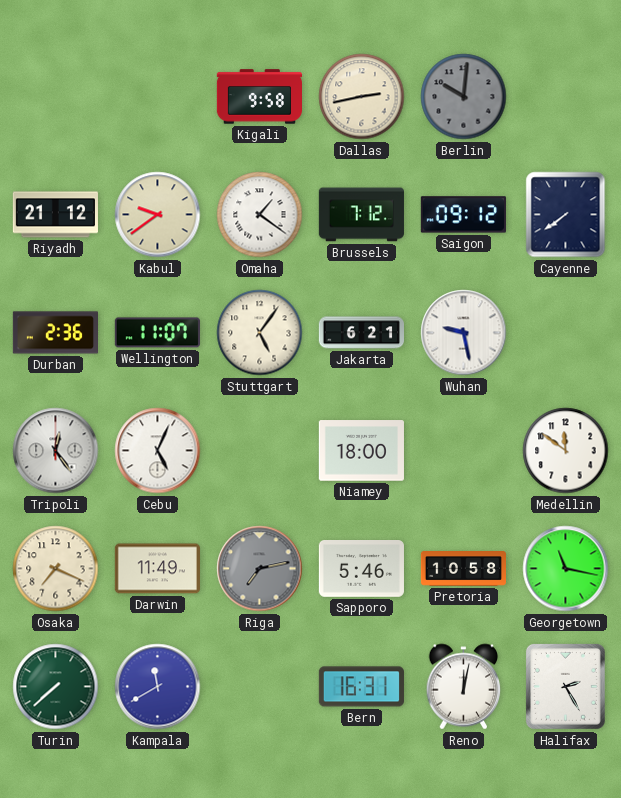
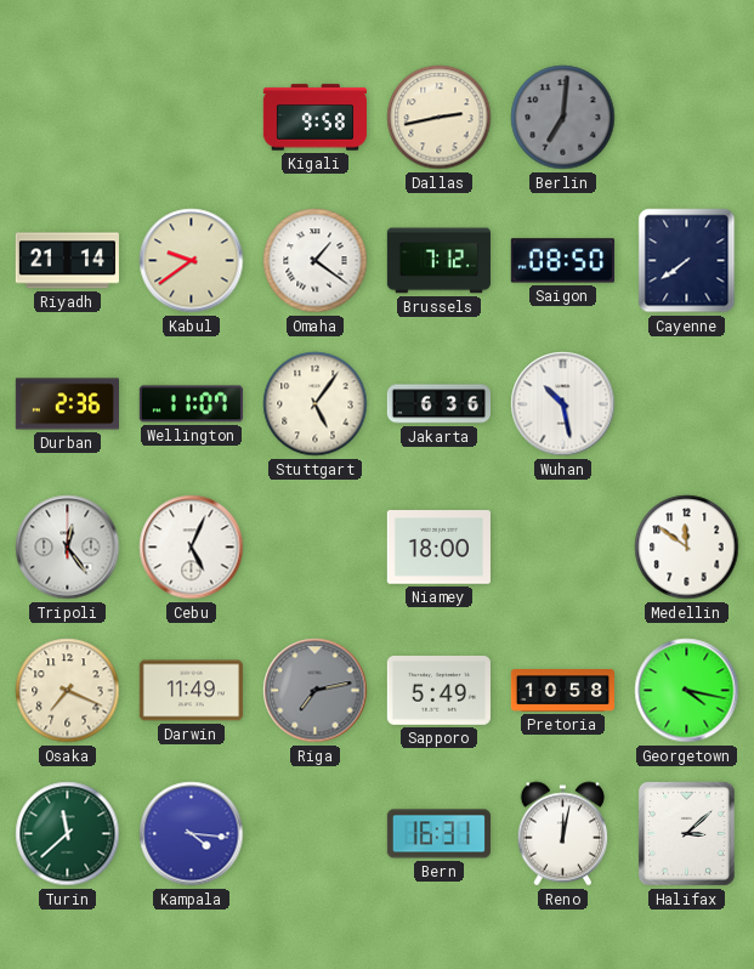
Berlin: 10:01 -> 7:01
Riyadh: 21:12 -> 21:14
Saigon: 09:12 -> 08:50
Jakarta: 6:21 -> 6:36
Wuhan: 9:28 -> 10:28
Sapporo: 5:46 -> 5:49
Georgetown: 11:17 -> 4:17
Turin: 7:38 -> 11:38
Kampala: 11:40 -> 4:16
Halifax: 2:25 -> 3:08
